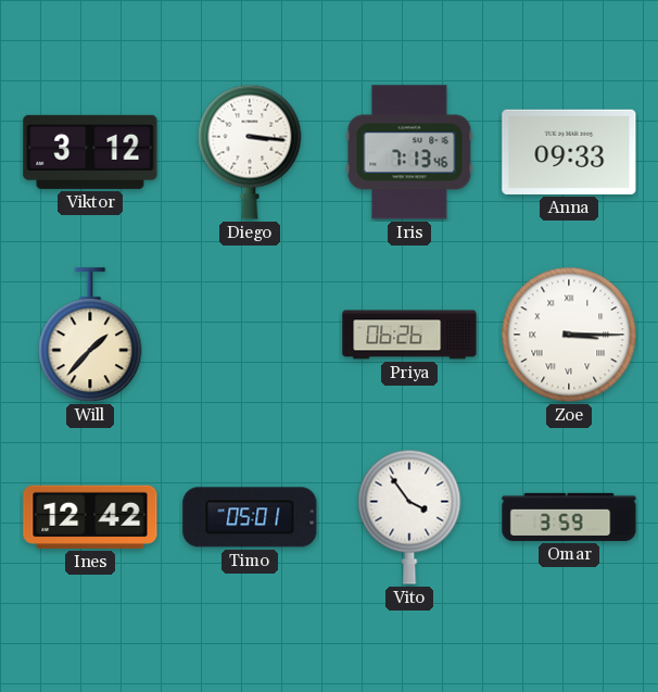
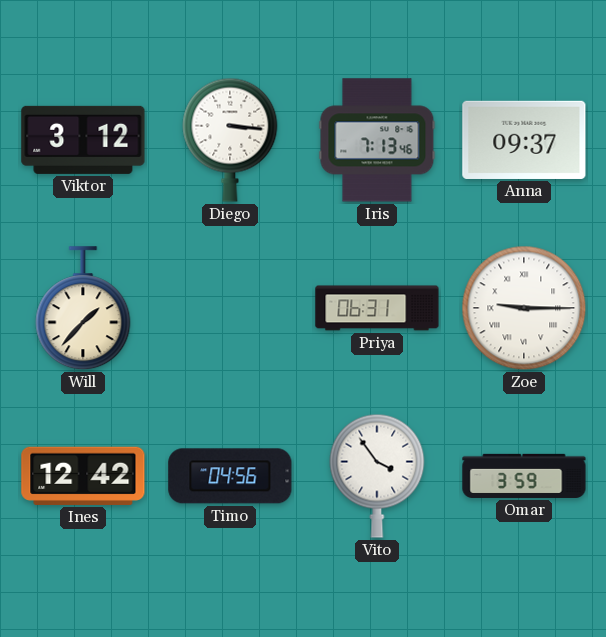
Anna: 09:33 -> 09:37
Priya: 06:26 -> 06:31
Zoe: 3:15 -> 9:15
Timo: 05:01 -> 04:56
